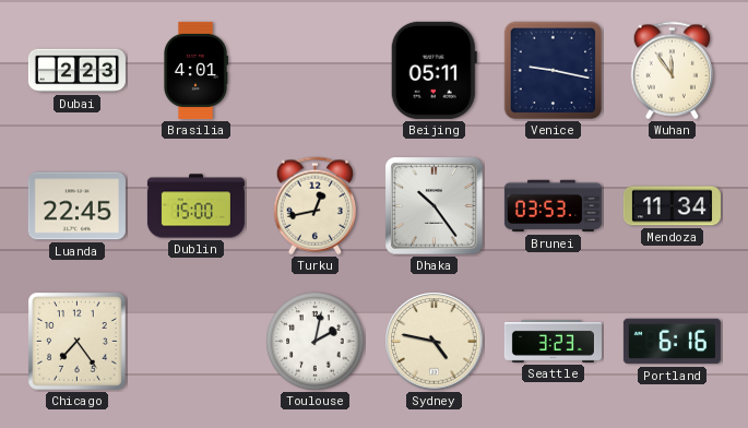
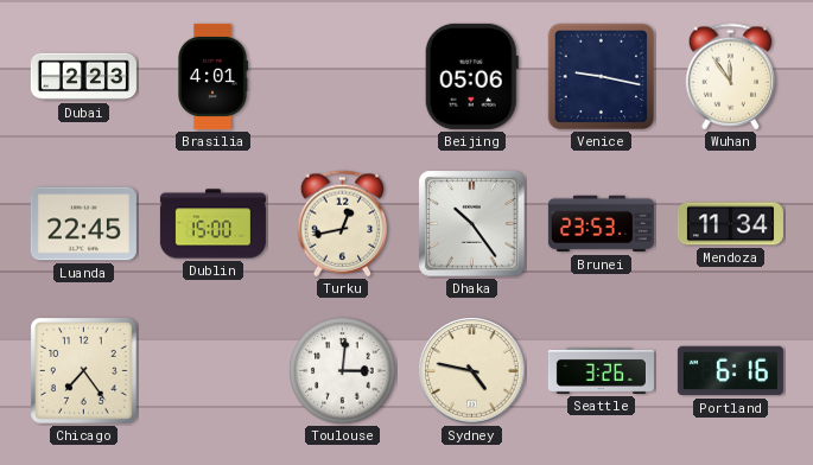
Beijing: 05:11 -> 05:06
Brunei: 03:53 -> 23:53
Toulouse: 2:02 -> 3:01
Seattle: 3:23 -> 3:26
